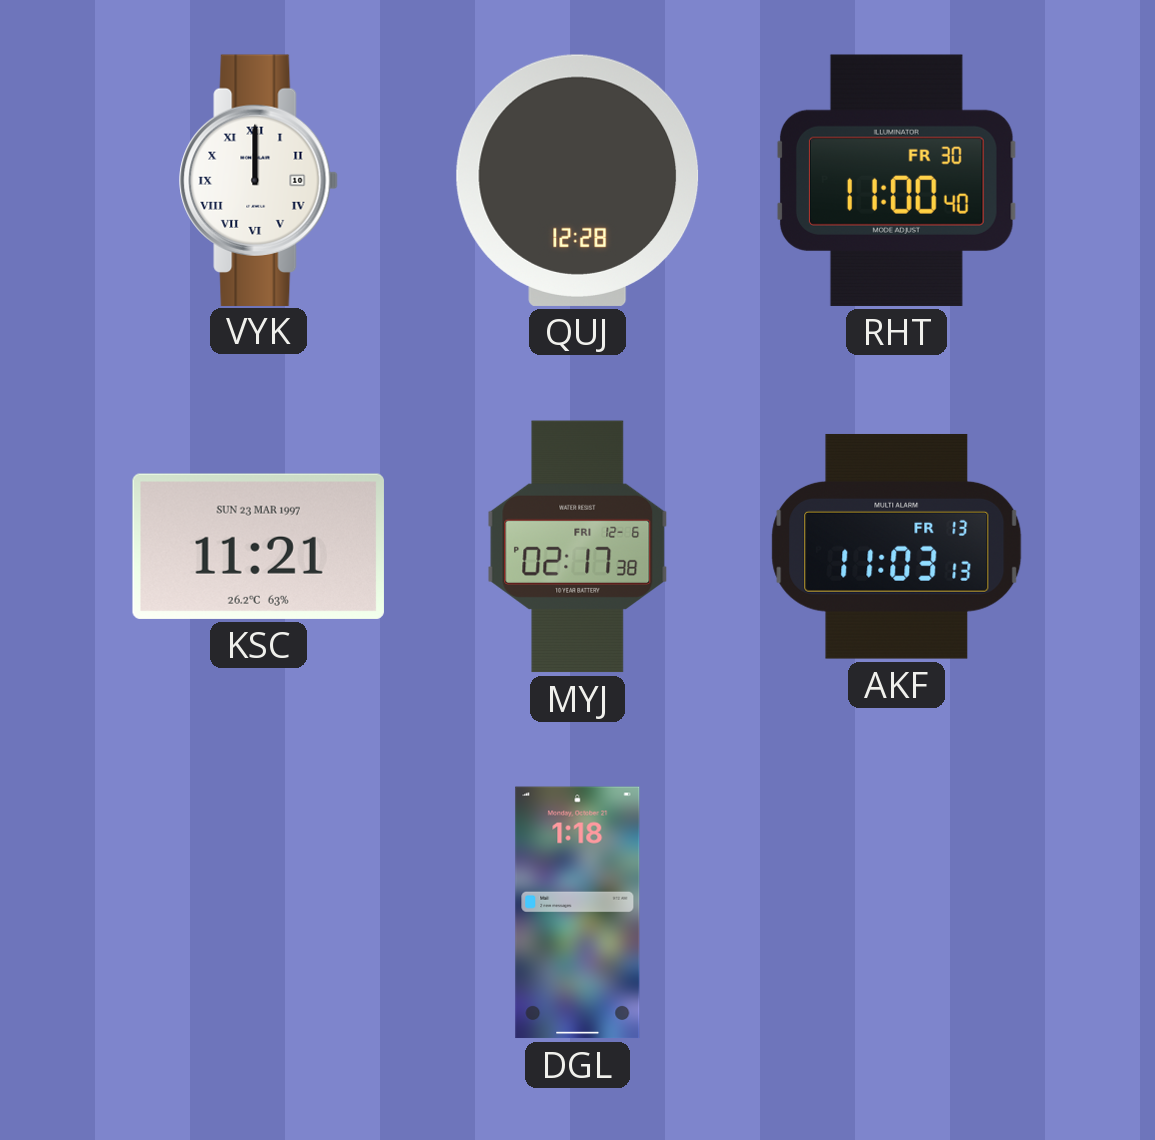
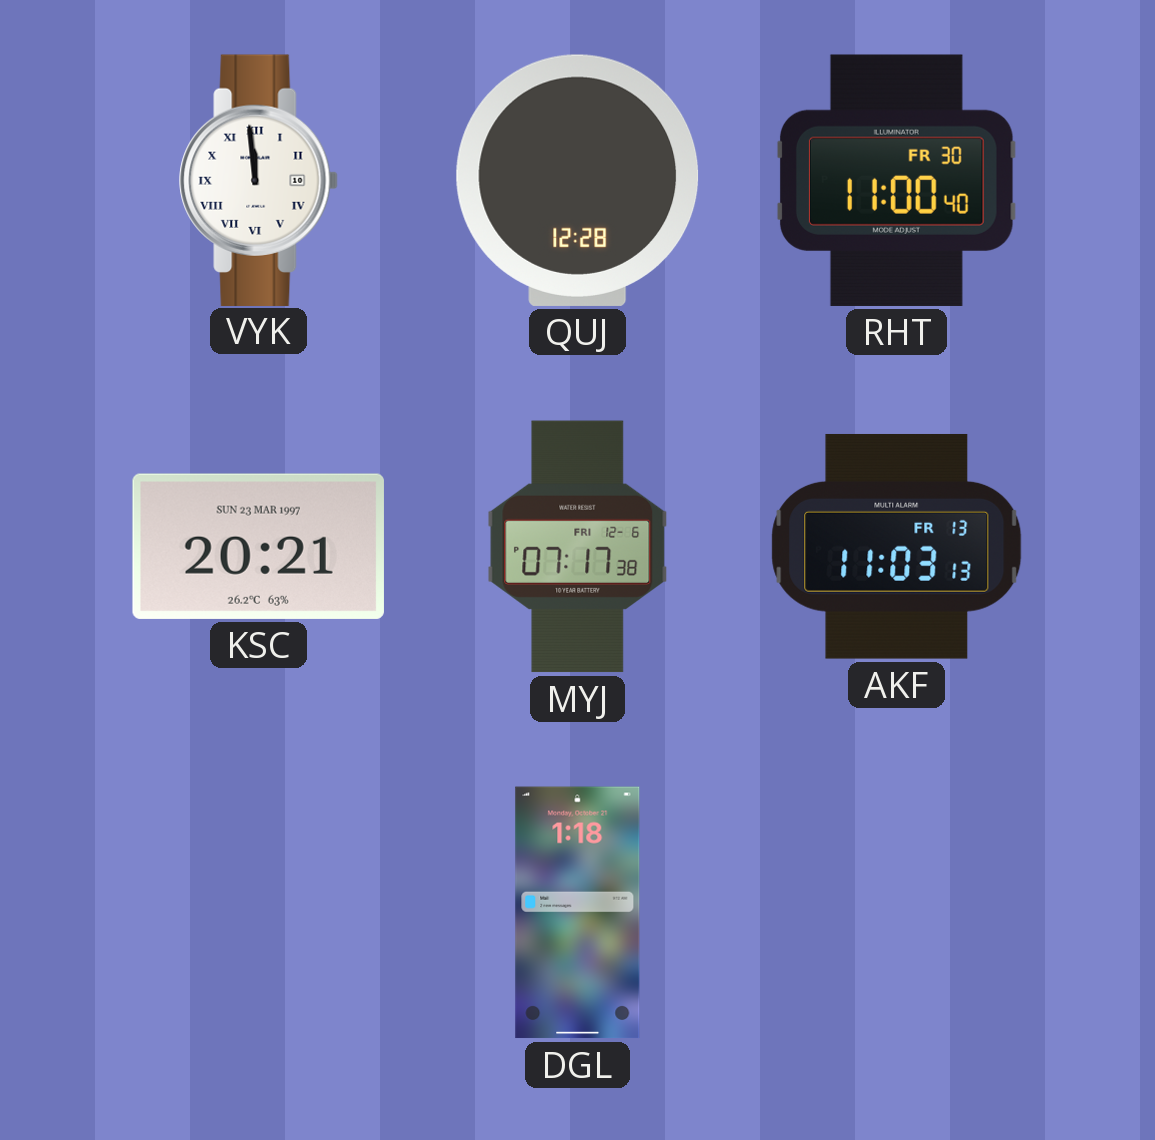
VYK: 12:00 -> 11:59
KSC: 11:21 -> 20:21
MYJ: 02:17 -> 07:17
